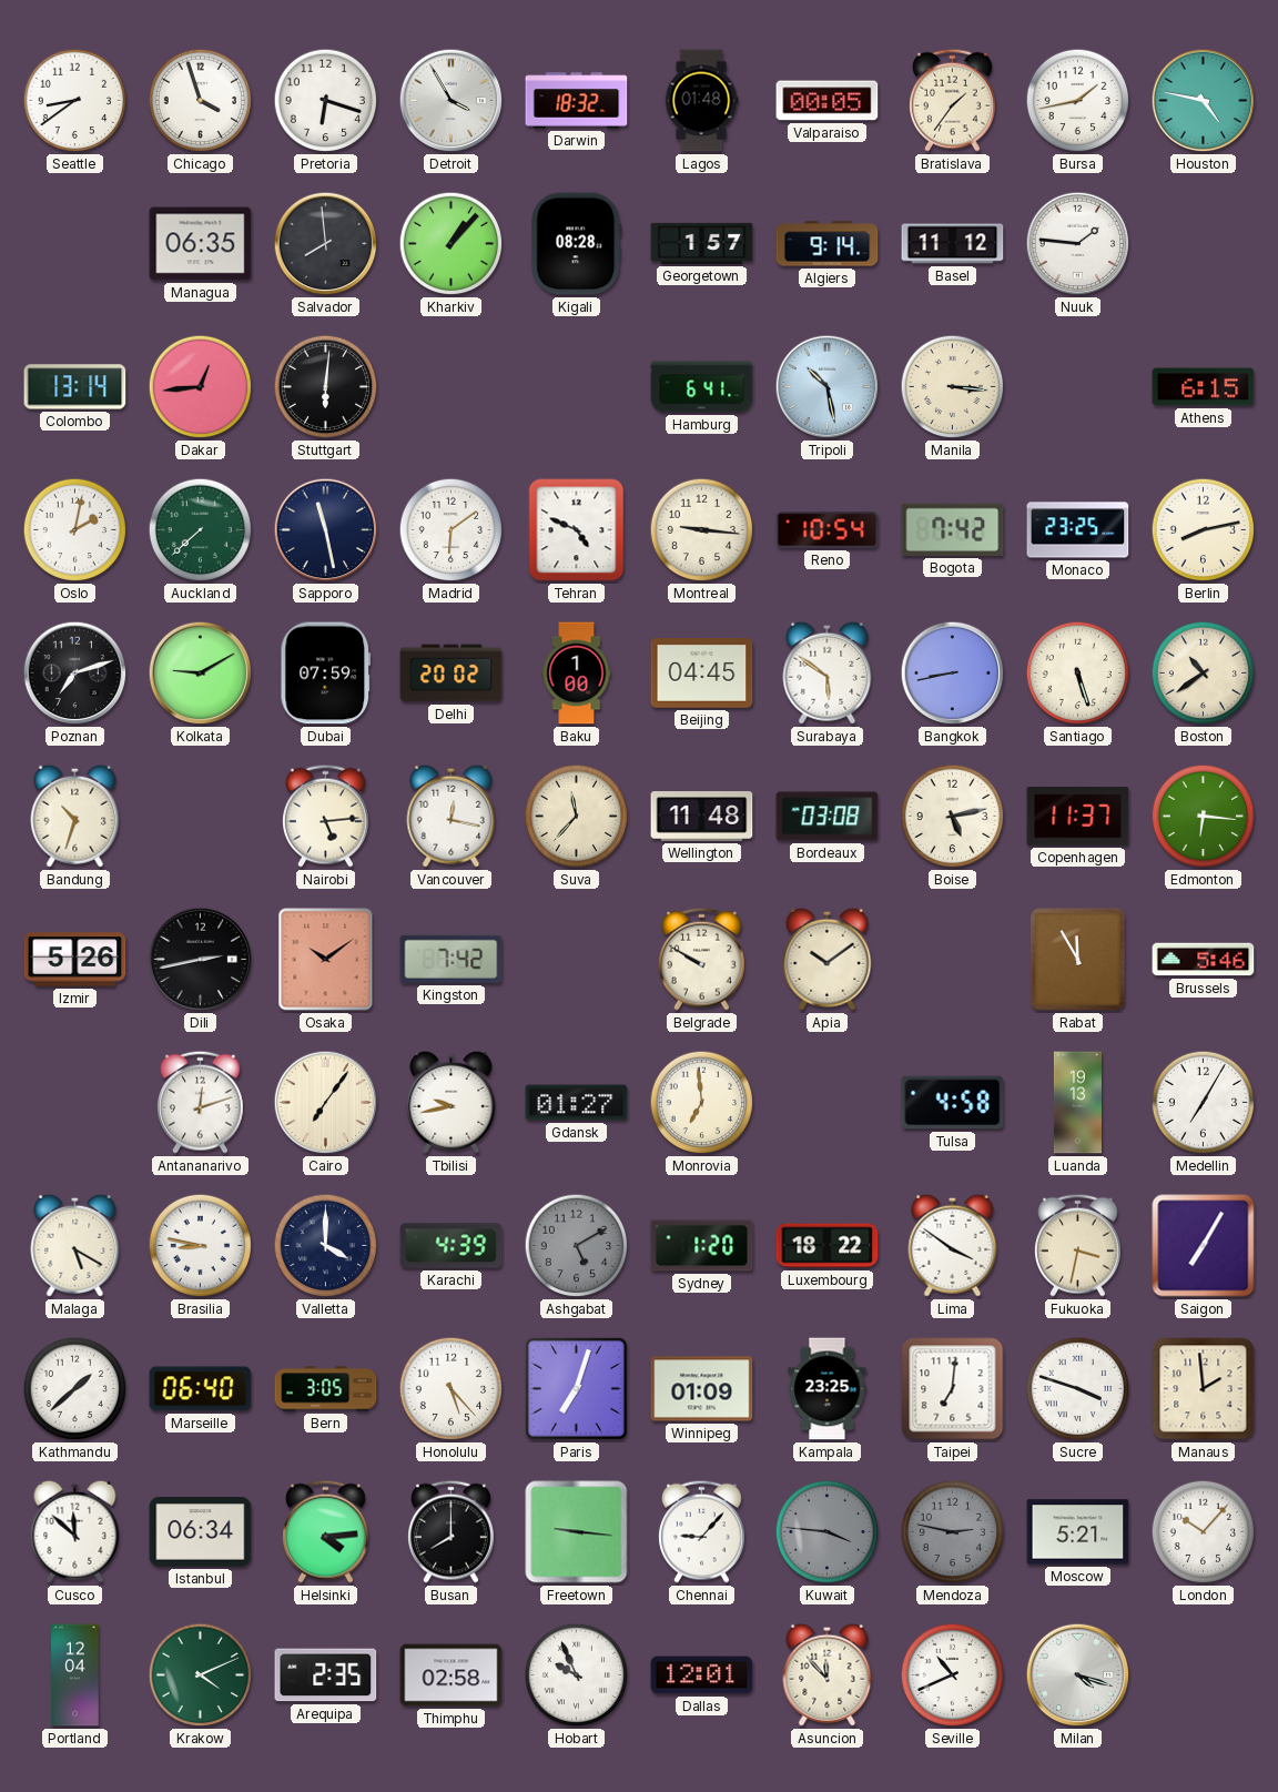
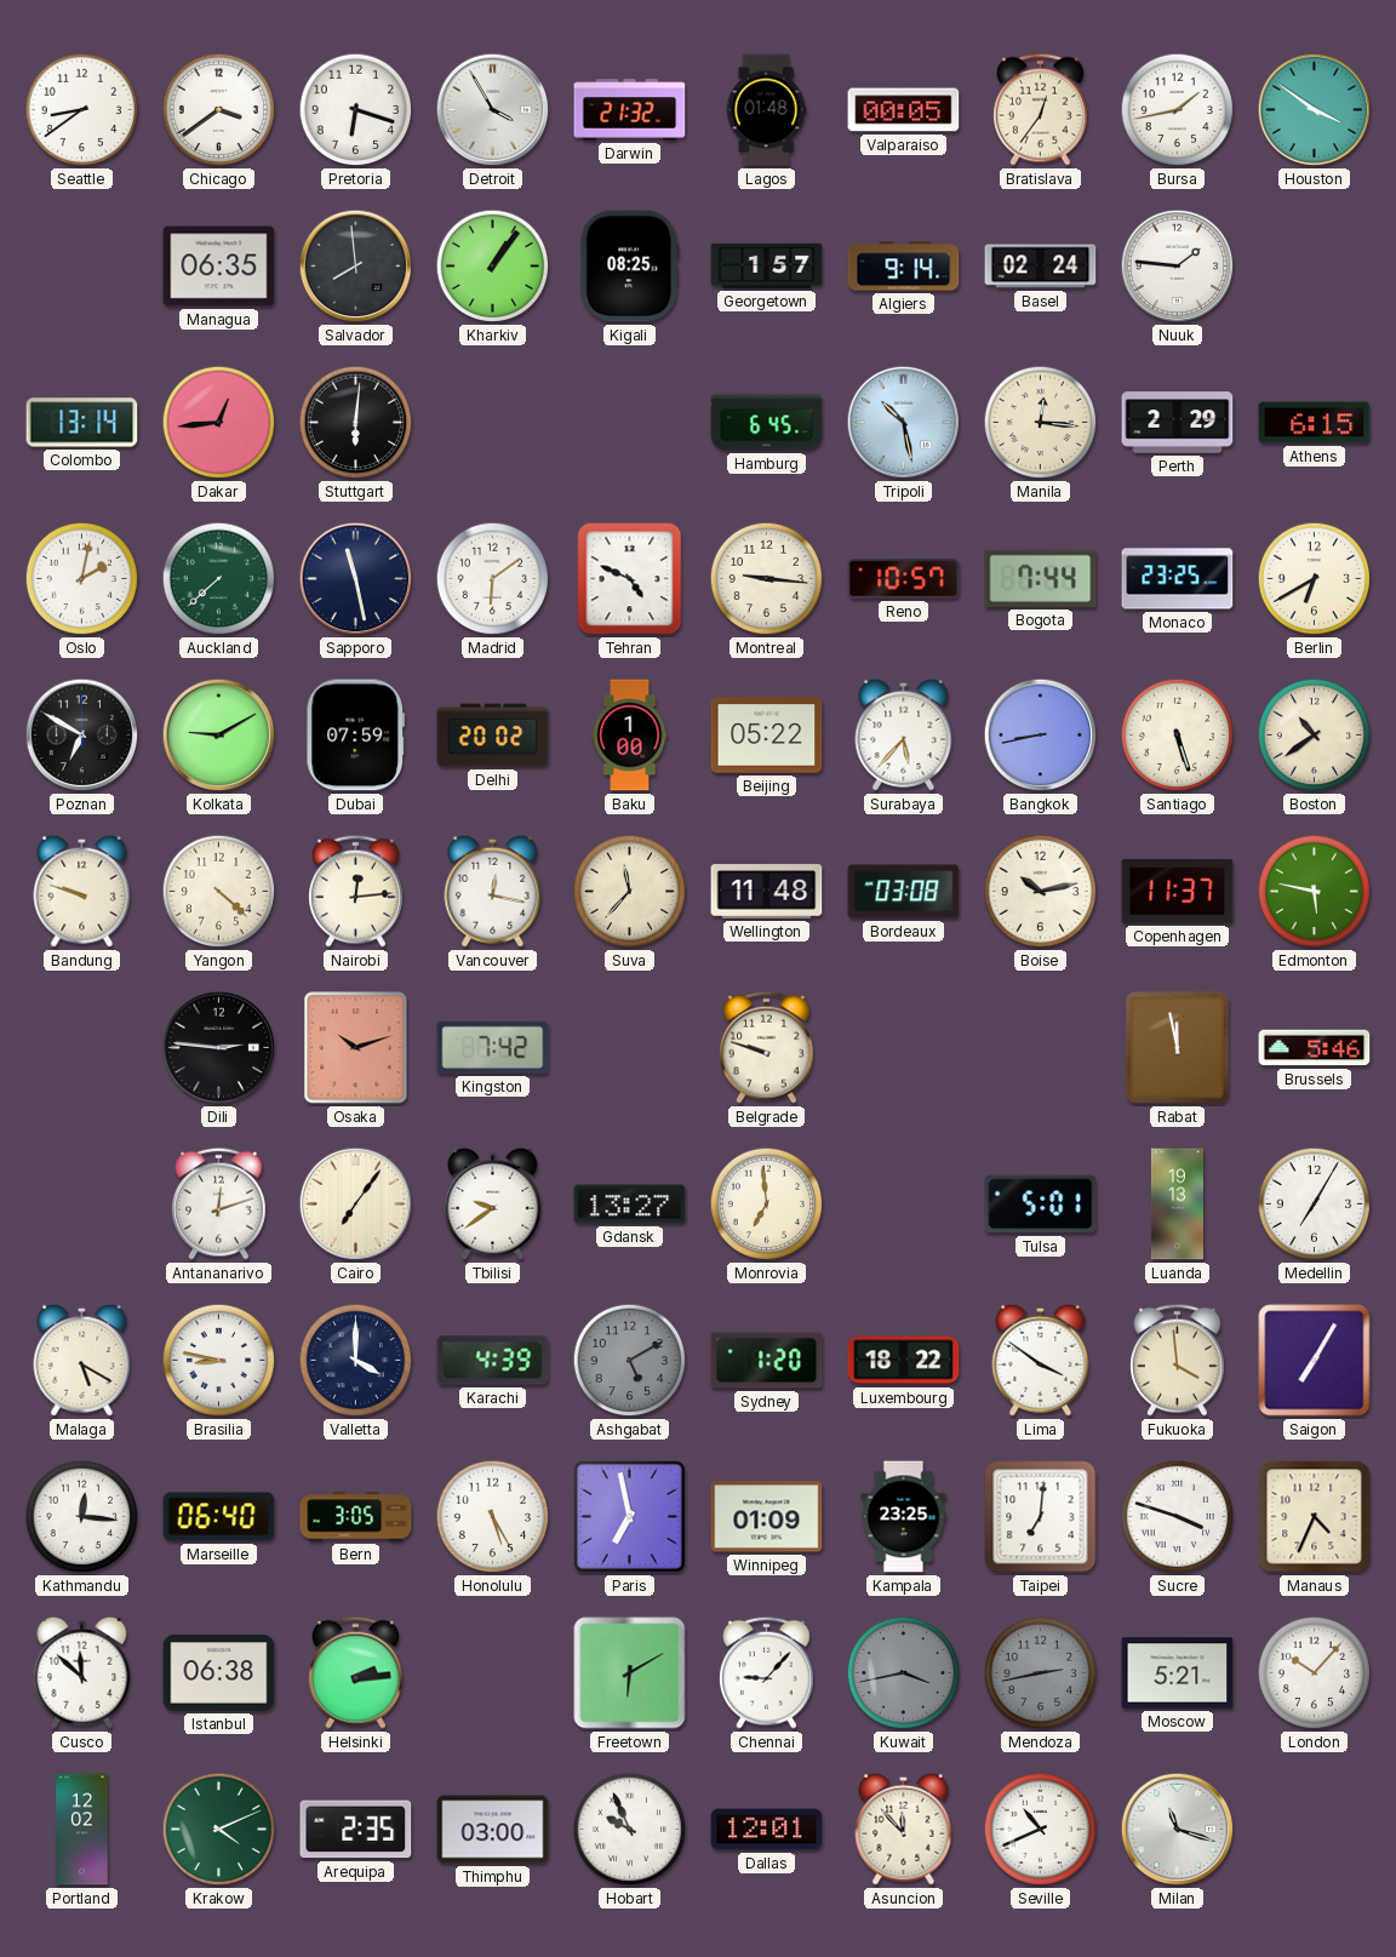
Chicago: 3:57 -> 3:39
Darwin: 18:32 -> 21:32
Bratislava: 1:36 -> 12:36
Houston: 4:47 -> 3:51
Kharkiv: 1:07 -> 1:06
Kigali: 08:28 -> 08:25
Basel: 11:12 -> 02:24
Hamburg: 6:41 -> 6:45
Manila: 3:16 -> 12:16
Perth: none -> 2:29
Reno: 10:54 -> 10:57
Bogota: 7:42 -> 7:44
Berlin: 8:13 -> 6:40
Poznan: 7:12 -> 6:50
Beijing: 04:45 -> 05:22
Surabaya: 5:51 -> 5:37
Bandung: 10:33 -> 9:48
Yangon: none -> 4:22
Nairobi: 5:14 -> 12:14
Boise: 5:13 -> 10:13
Edmonton: 6:16 -> 5:47
Izmir: 5:26 -> none
Dili: 2:43 -> 2:46
Osaka: 10:09 -> 10:12
Belgrade: 9:50 -> 9:48
Apia: 10:09 -> none
Rabat: 11:55 -> 11:58
Tbilisi: 9:43 -> 9:39
Gdansk: 01:27 -> 13:27
Tulsa: 4:58 -> 5:01
Fukuoka: 3:32 -> 3:59
Kathmandu: 1:38 -> 12:16
Honolulu: 5:23 -> 5:25
Paris: 7:03 -> 6:58
Manaus: 1:59 -> 4:34
Istanbul: 06:34 -> 06:38
Helsinki: 4:14 -> 2:14
Busan: 8:00 -> none
Freetown: 9:16 -> 6:10
Kuwait: 3:46 -> 3:43
Mendoza: 2:47 -> 2:43
Portland: 12:04 -> 12:02
Thimphu: 02:58 -> 03:00
Milan: 4:18 -> 11:18
